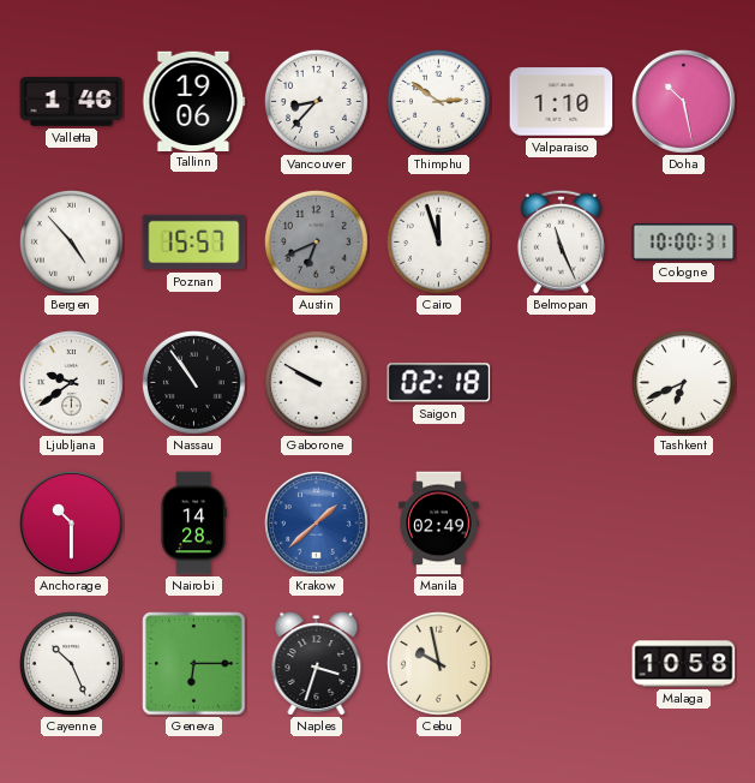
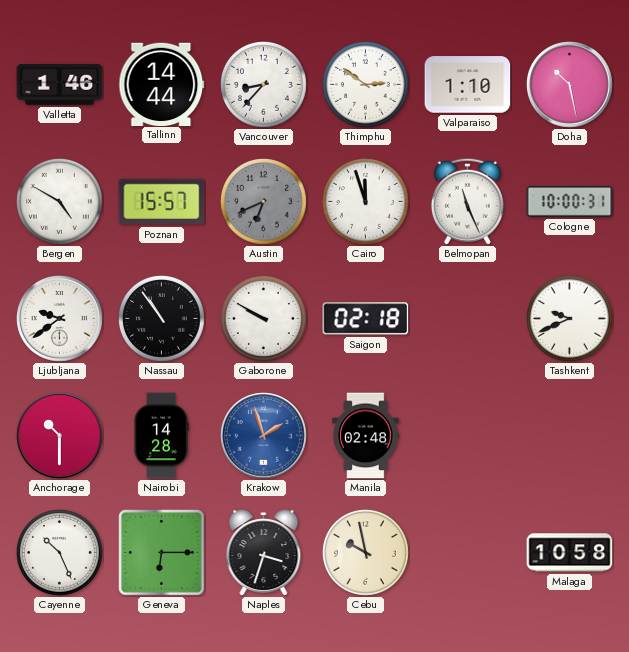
Tallinn: 19:06 -> 14:44
Bergen: 4:53 -> 4:50
Tashkent: 6:41 -> 9:41
Krakow: 1:38 -> 1:57
Manila: 02:49 -> 02:48
